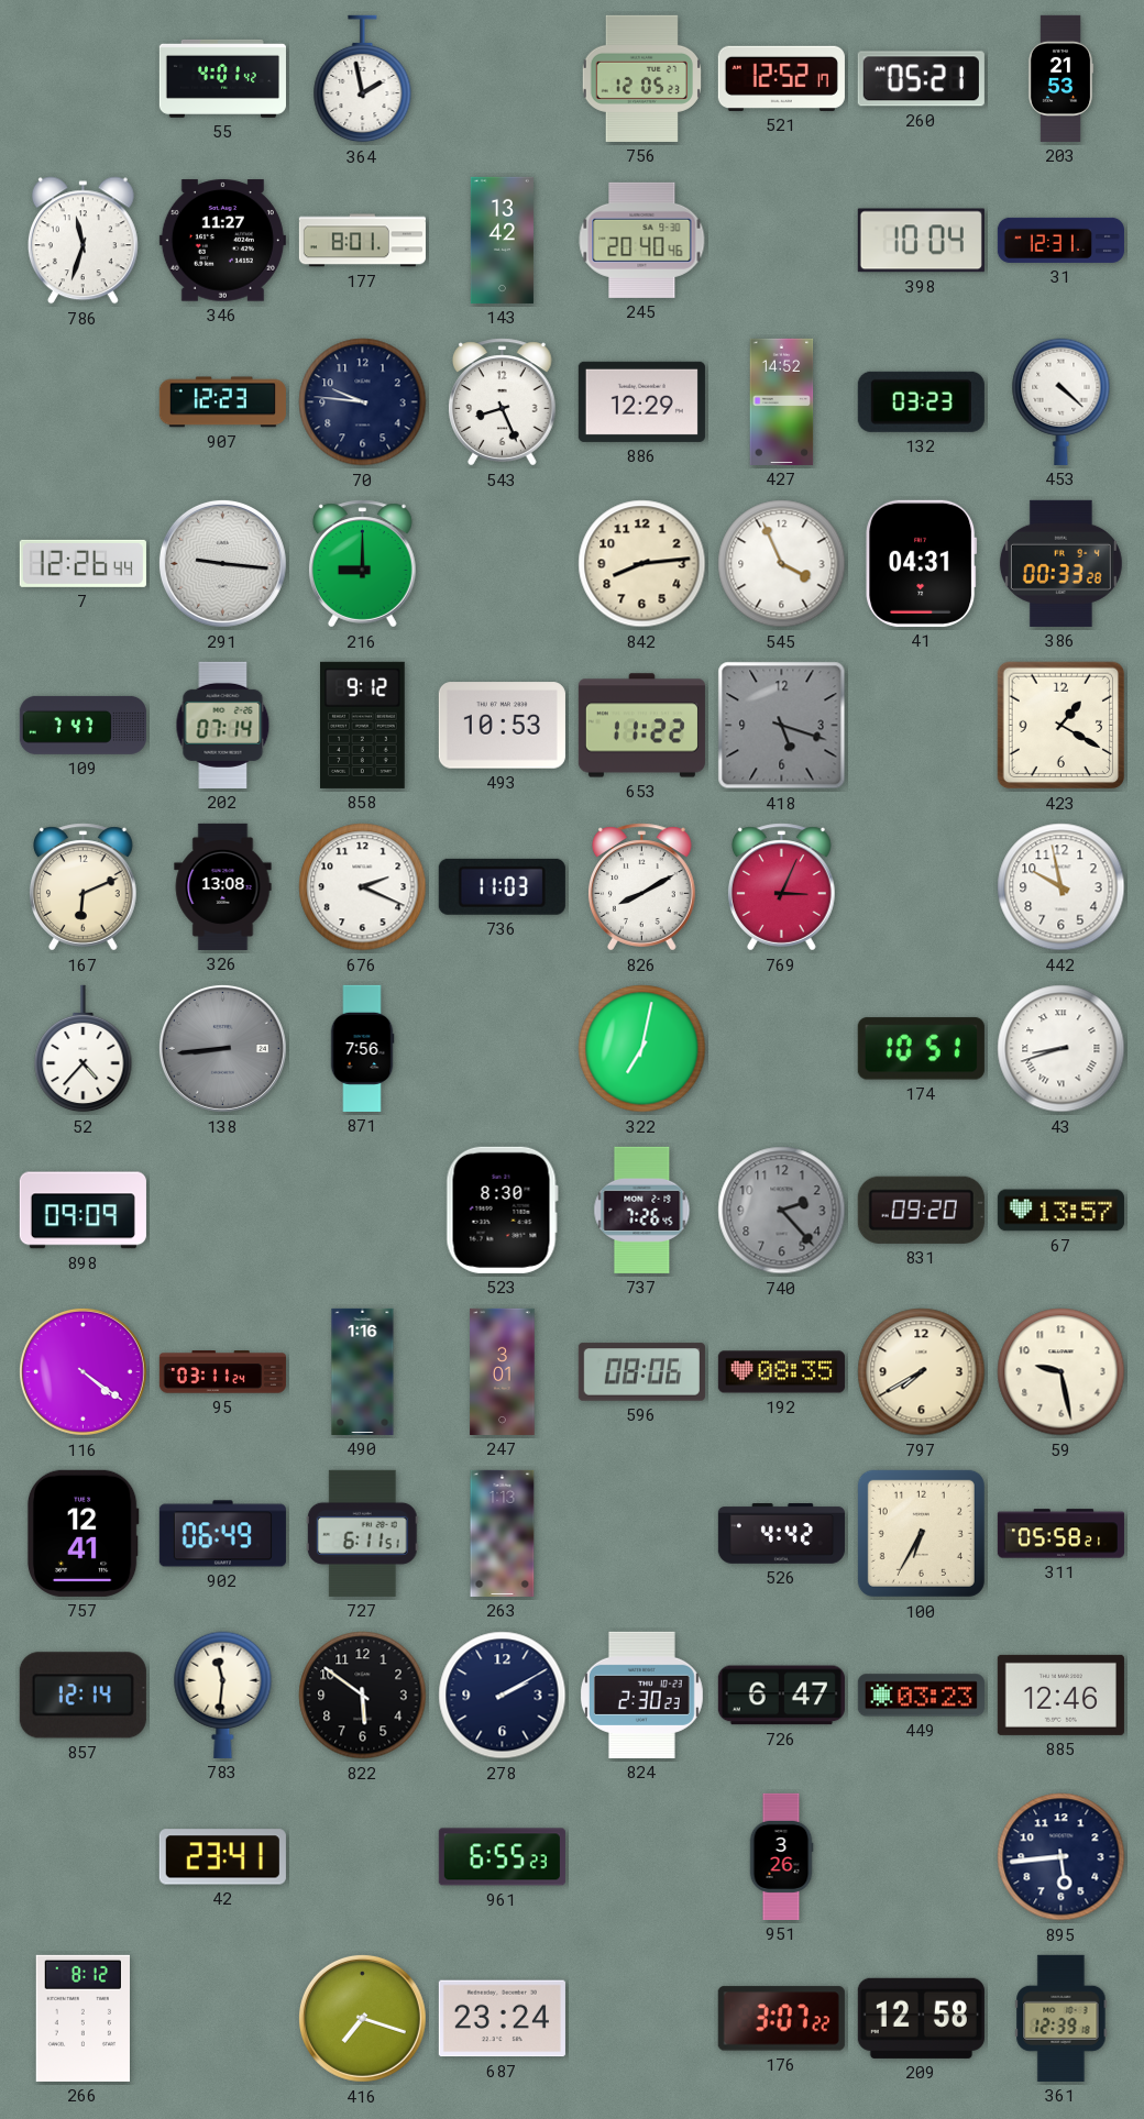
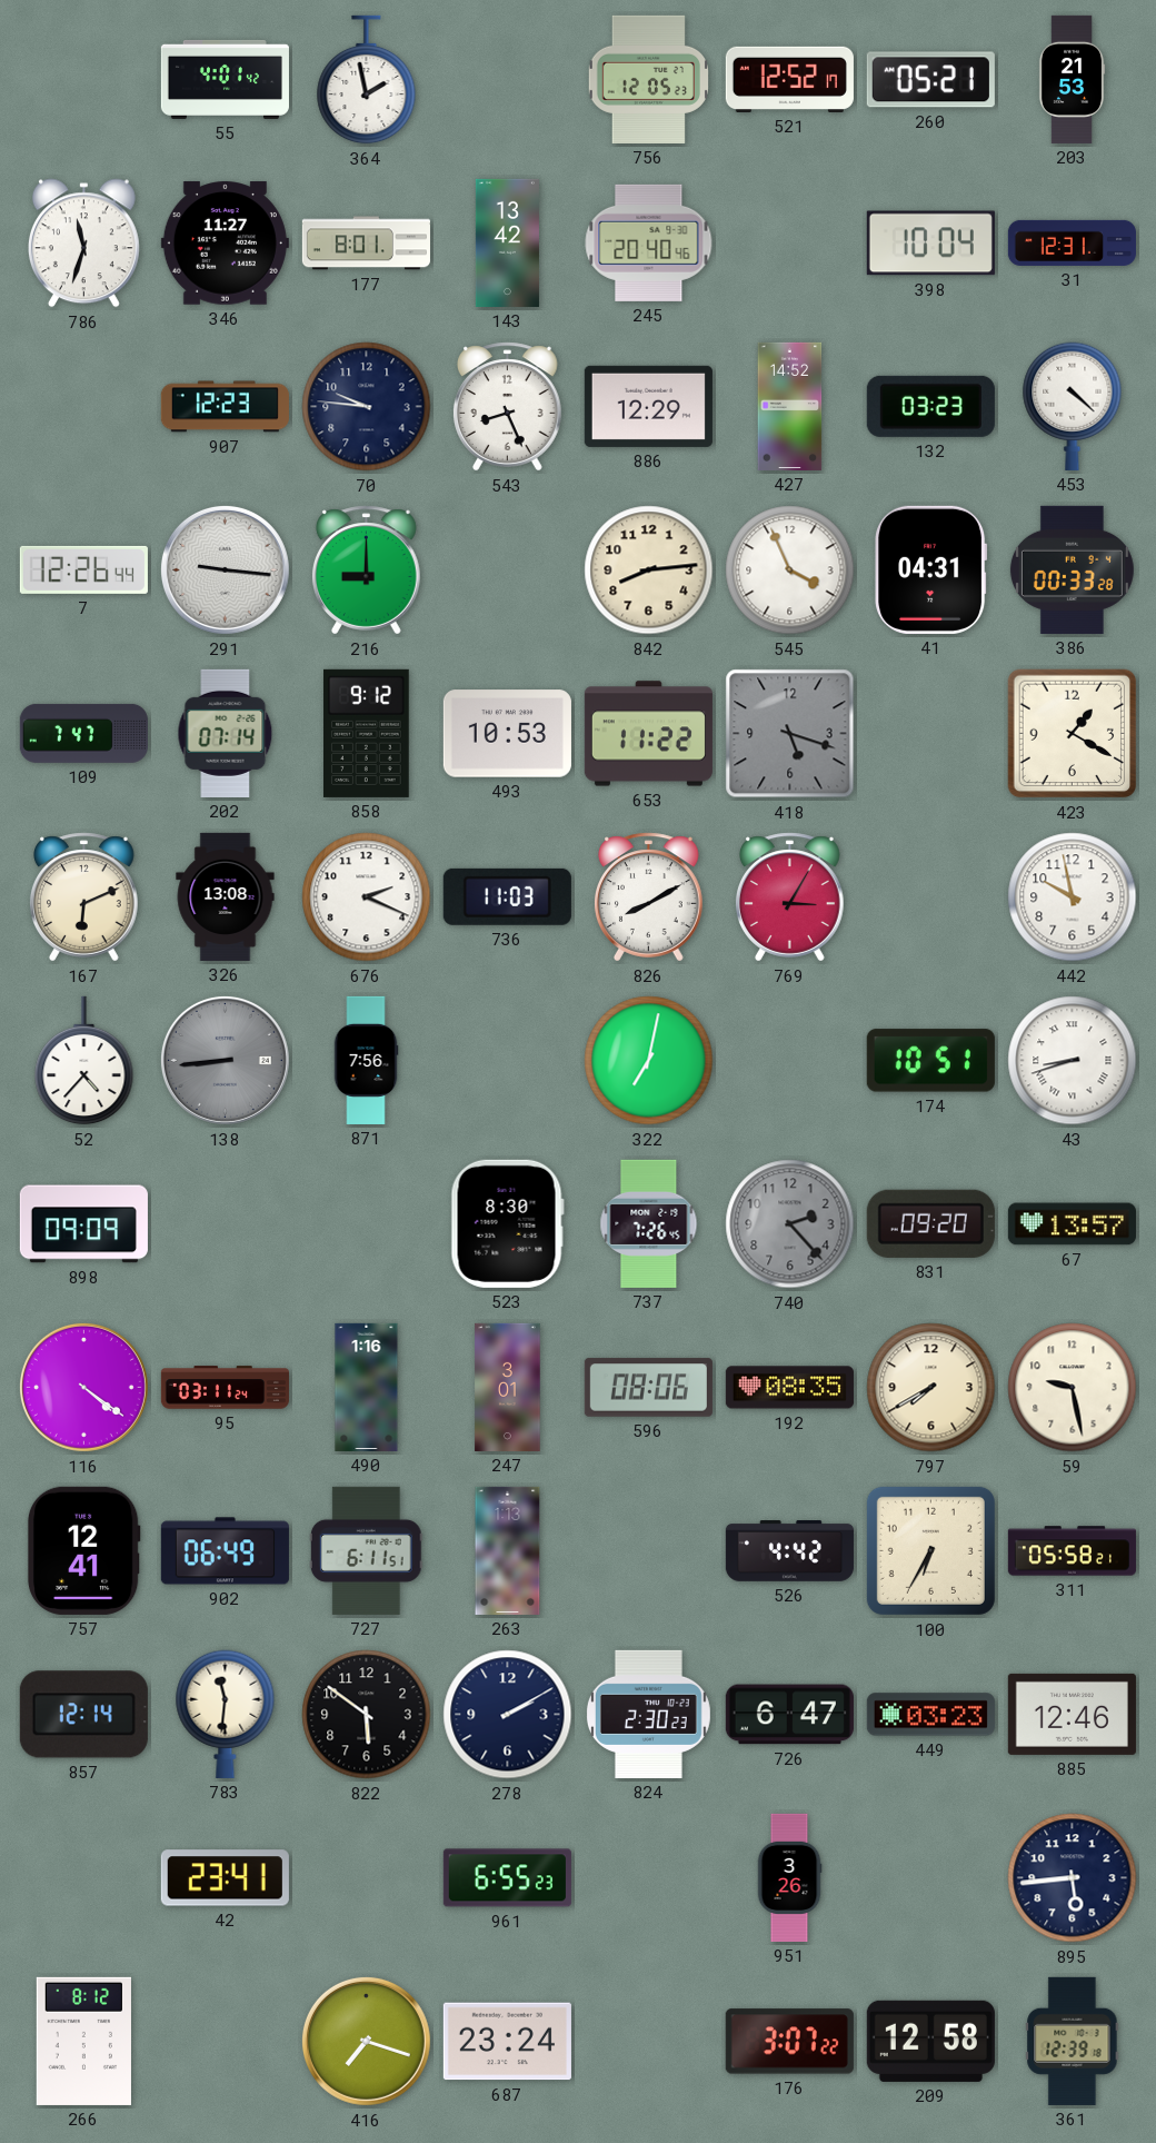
769: 3:04 -> 3:05
